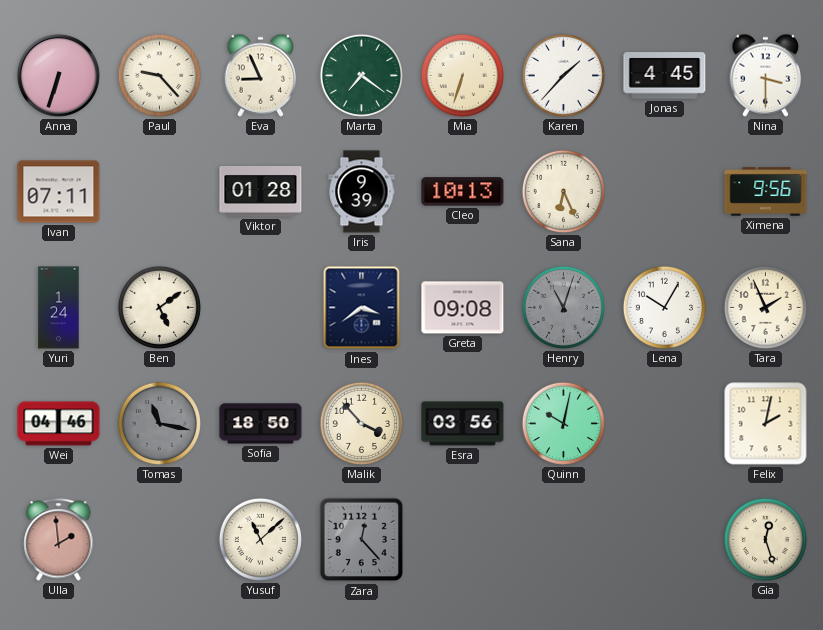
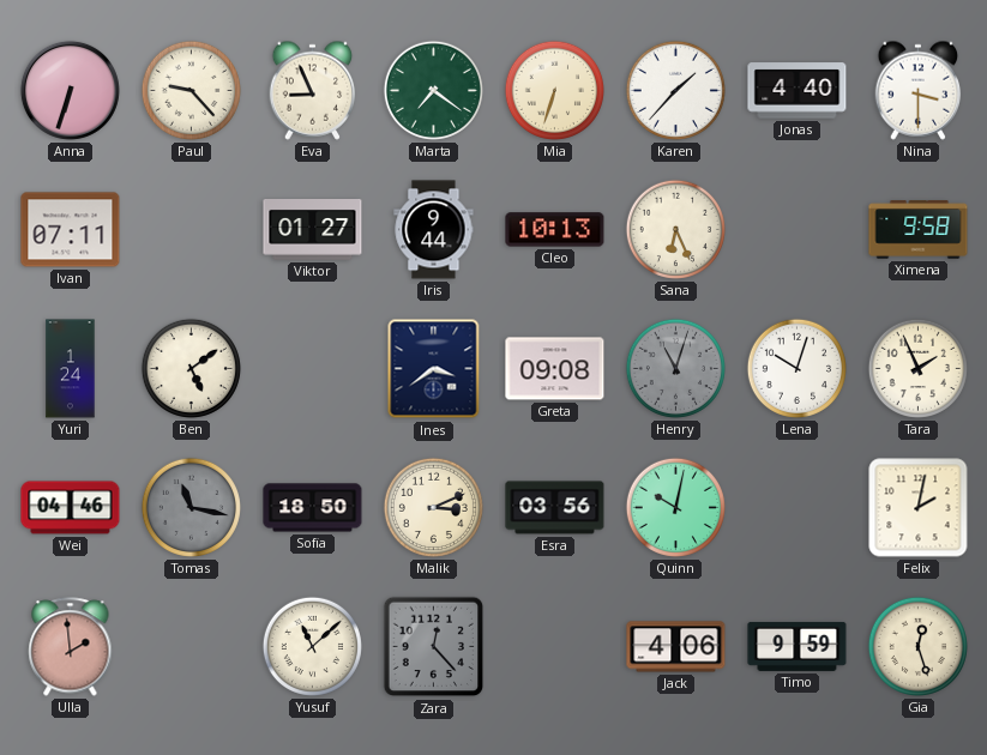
Jonas: 4:45 -> 4:40
Viktor: 01:28 -> 01:27
Iris: 9:39 -> 9:44
Ximena: 9:56 -> 9:58
Lena: 10:05 -> 10:03
Malik: 3:53 -> 3:11
Jack: none -> 4:06
Timo: none -> 9:59
